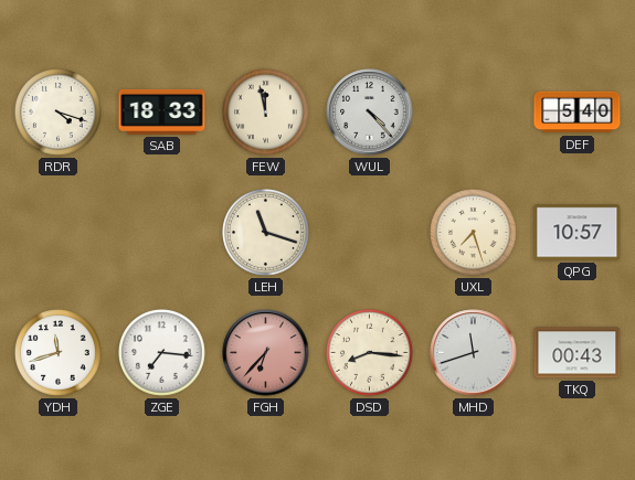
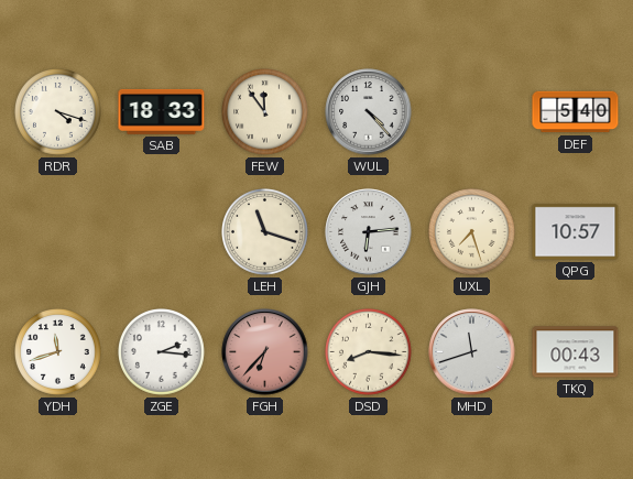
FEW: 11:58 -> 11:54
GJH: none -> 6:14
ZGE: 7:16 -> 2:16
